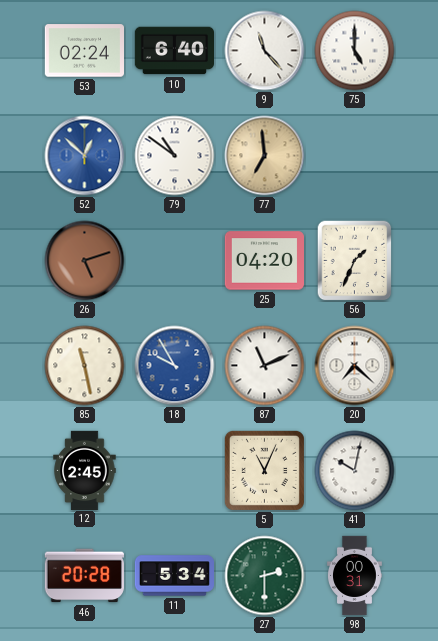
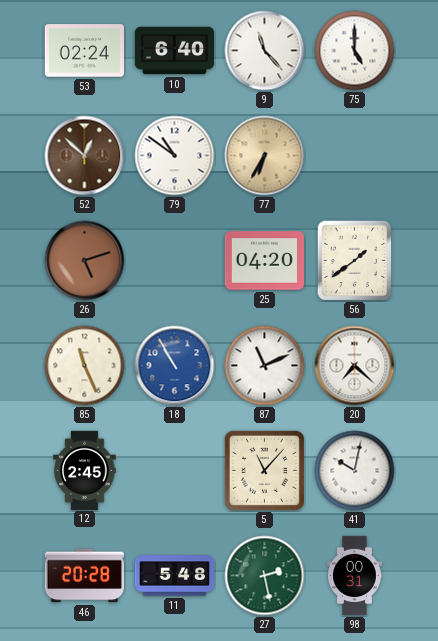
52 dial: blue -> brown
77: 6:59 -> 6:35
56: 1:34 -> 1:39
85: 11:28 -> 11:26
18: 9:55 -> 10:55
5: 11:04 -> 11:07
11: 5:34 -> 5:48
27: 2:30 -> 2:28
